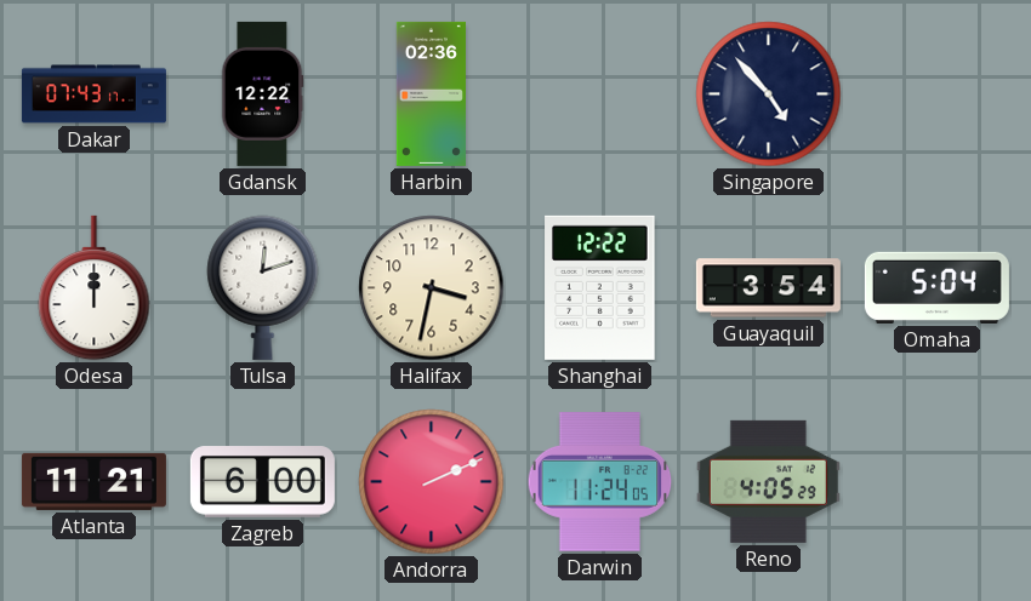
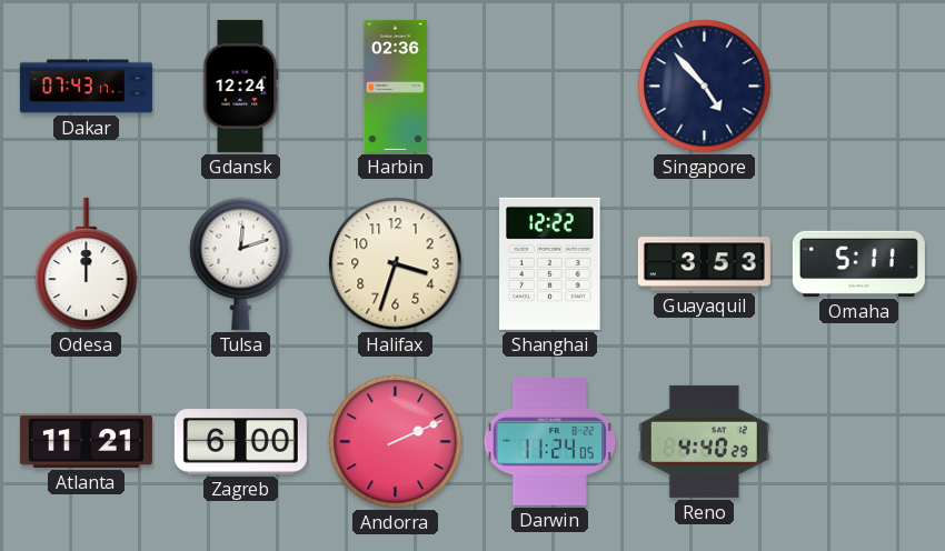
Gdansk: 12:22 -> 12:24
Halifax: 3:32 -> 3:33
Guayaquil: 3:54 -> 3:53
Omaha: 5:04 -> 5:11
Reno: 4:05 -> 4:40
